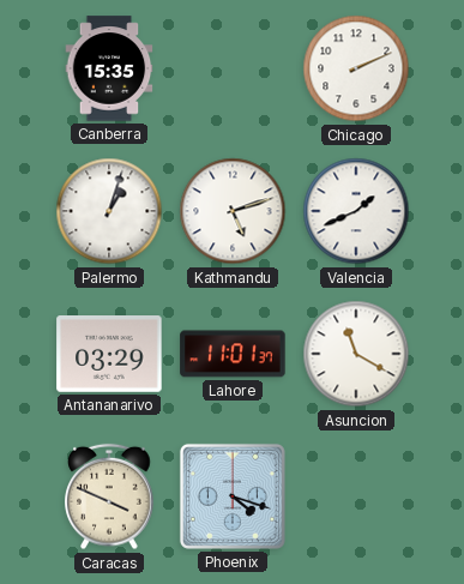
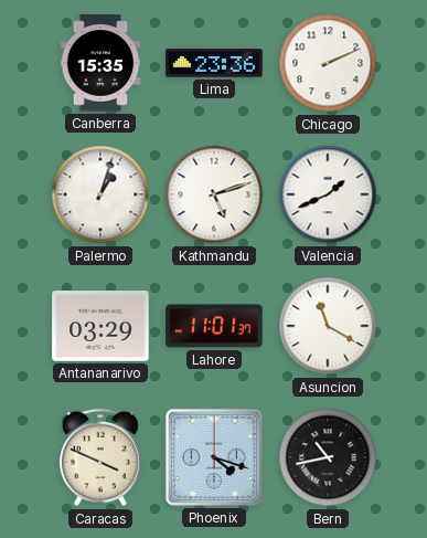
Lima: none -> 23:36
Bern: none -> 10:43
